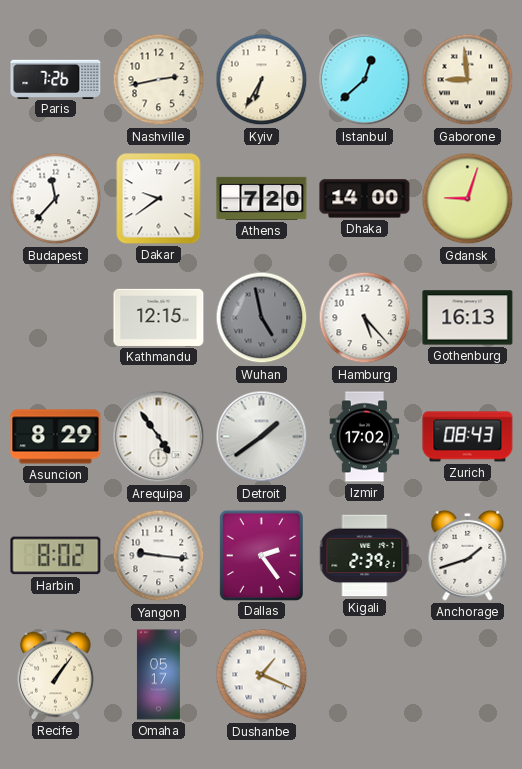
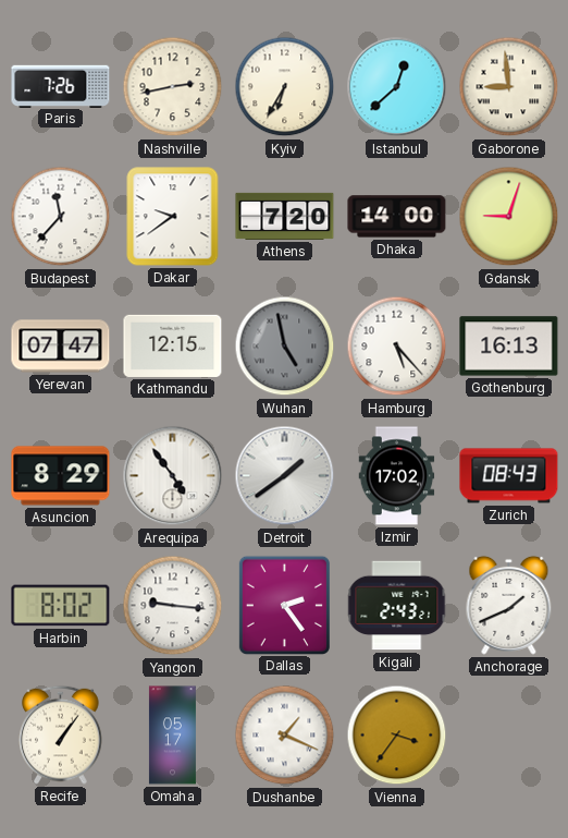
Yerevan: none -> 07:47
Kigali: 2:39 -> 2:43
Anchorage: 1:42 -> 1:41
Vienna: none -> 3:36
